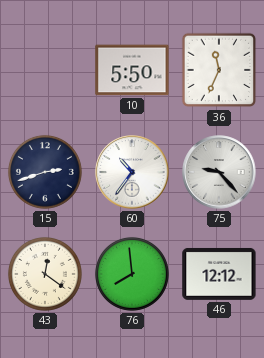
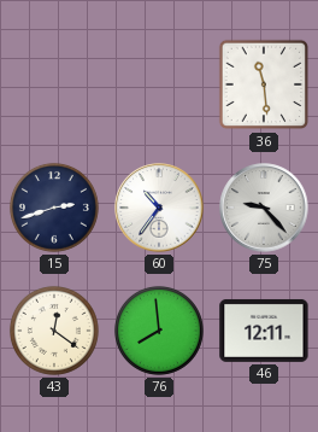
10: 5:50 -> none
36: 11:34 -> 11:29
46: 12:12 -> 12:11
